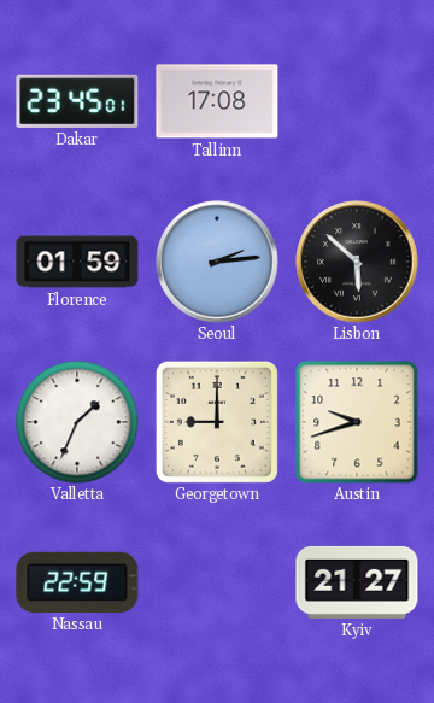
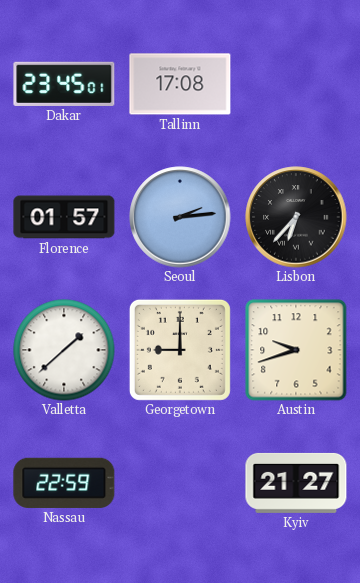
Florence: 01:59 -> 01:57
Lisbon: 5:52 -> 6:37
Valletta: 1:34 -> 1:38
